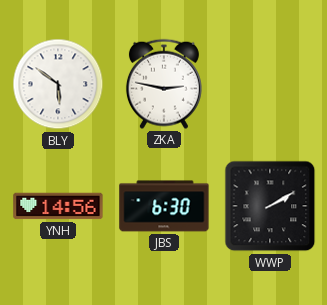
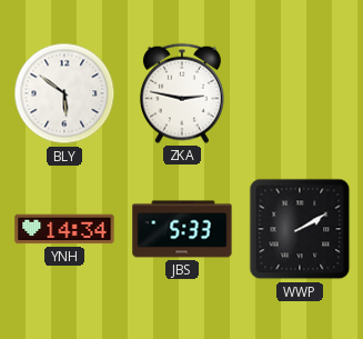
YNH: 14:56 -> 14:34
JBS: 6:30 -> 5:33
